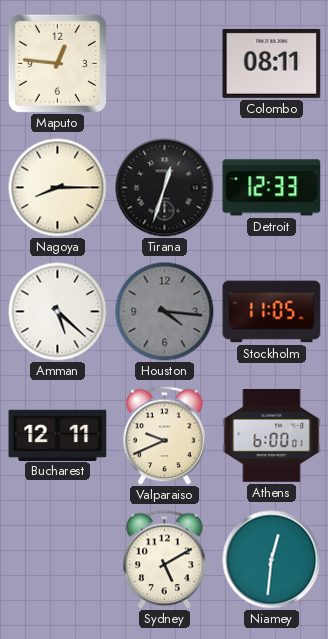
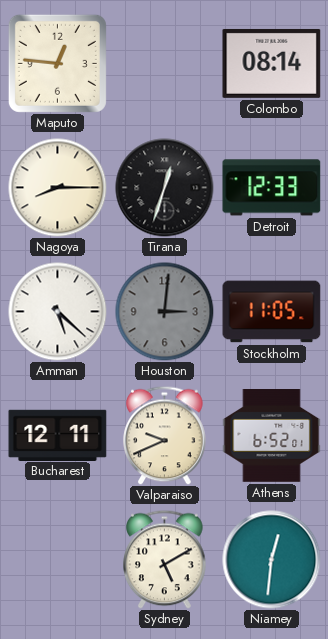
Colombo: 08:11 -> 08:14
Houston: 4:16 -> 3:01
Athens: 6:00 -> 6:52
